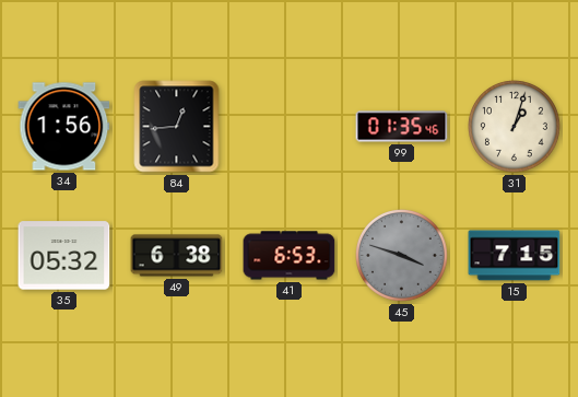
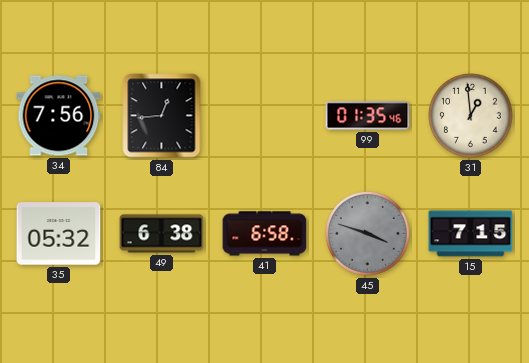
34: 1:56 -> 7:56
31: 1:03 -> 12:59
41: 6:53 -> 6:58
